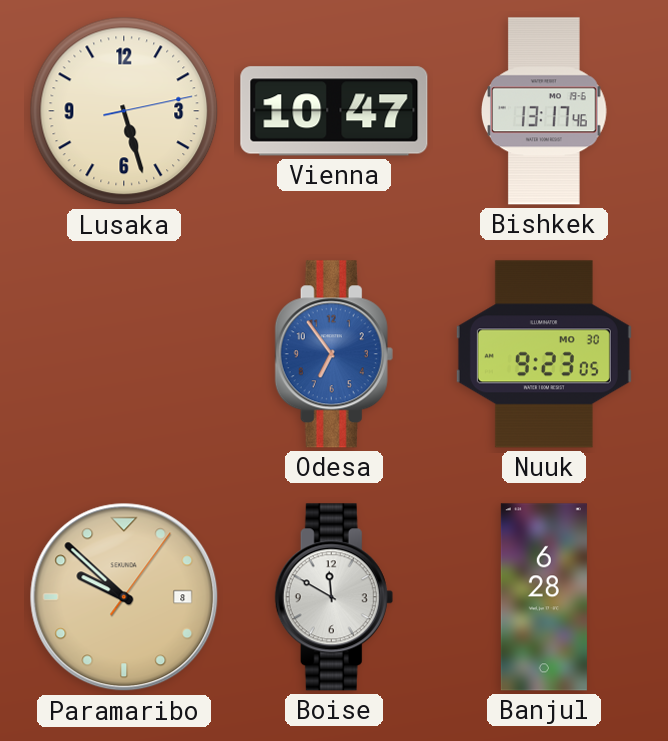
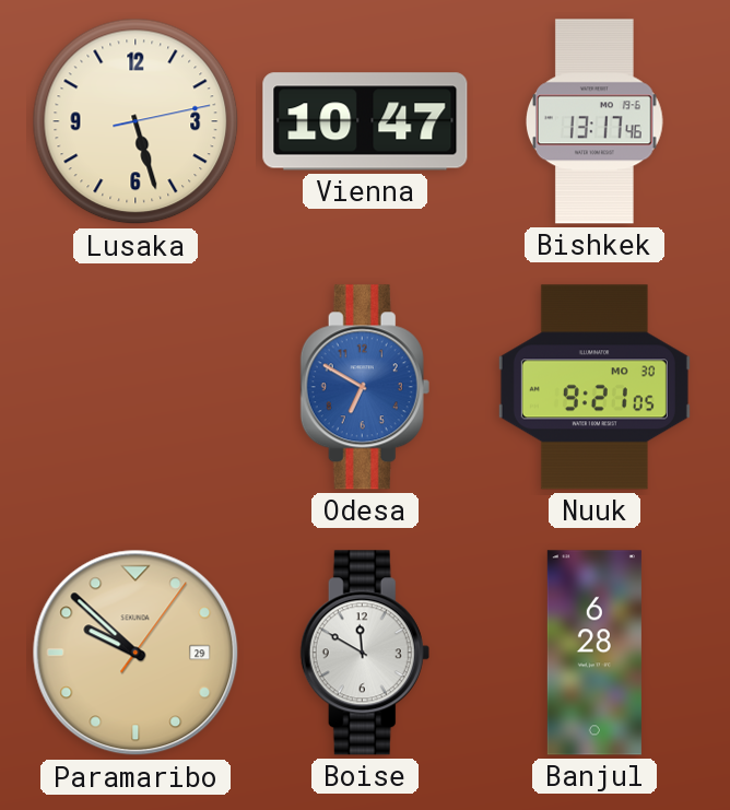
Odesa: 6:54 -> 6:50
Nuuk: 9:23 -> 9:21
Paramaribo date: 8 -> 29
